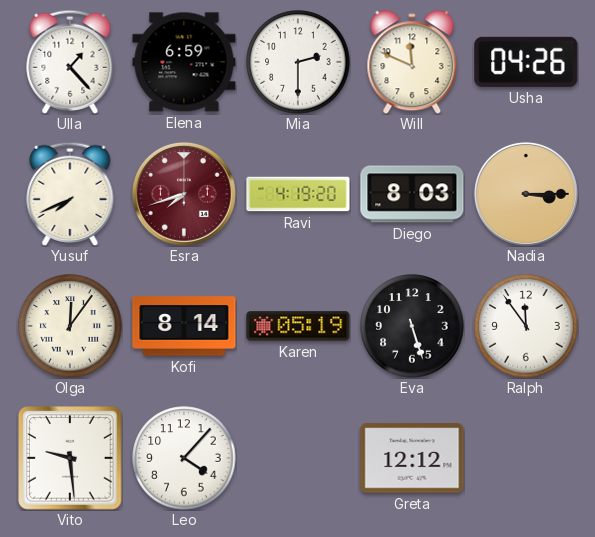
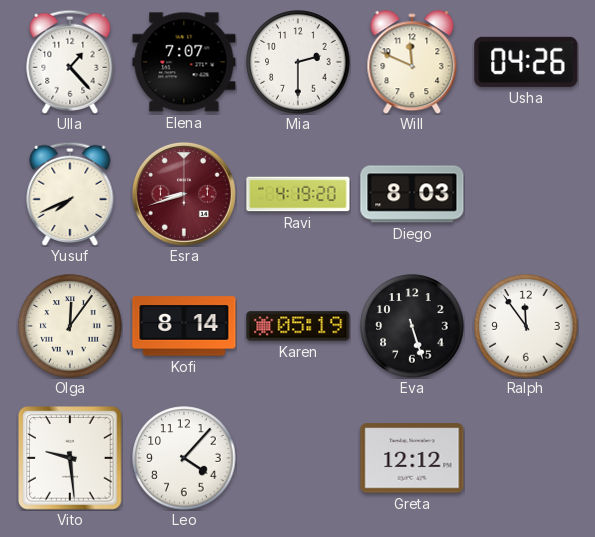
Elena: 6:59 -> 7:07
Esra: 7:42 -> 8:42
Nadia: 3:15 -> none
